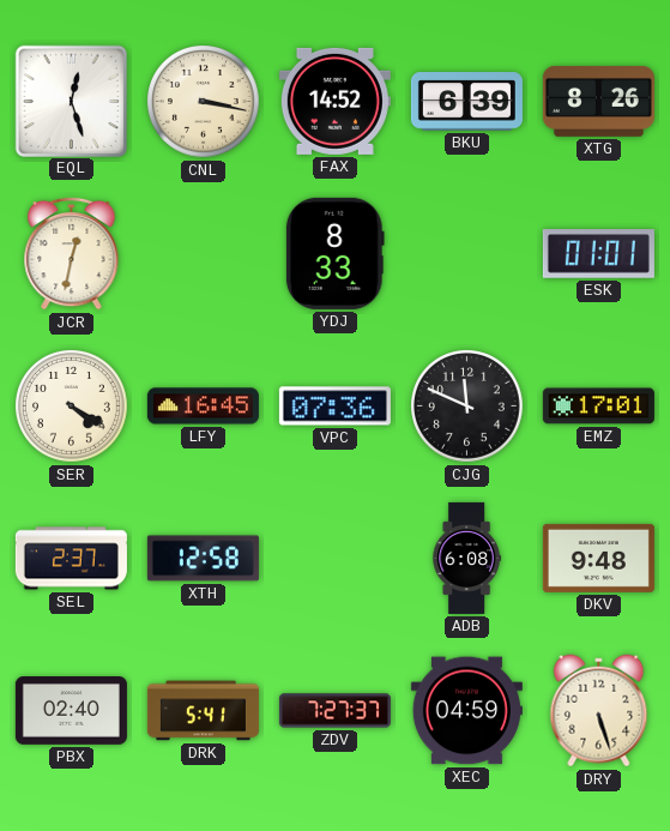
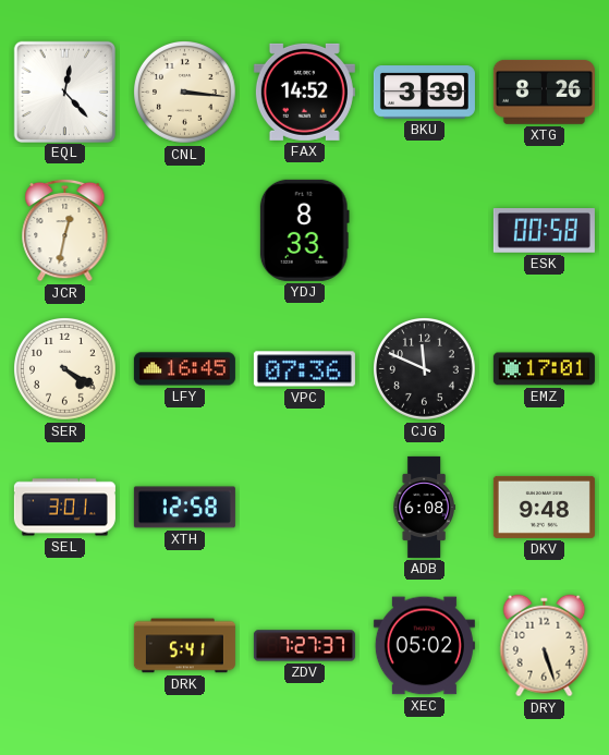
EQL: 12:27 -> 12:23
CNL: 3:17 -> 3:16
BKU: 6:39 -> 3:39
ESK: 01:01 -> 00:58
SEL: 2:37 -> 3:01
PBX: 02:40 -> none
XEC: 04:59 -> 05:02
